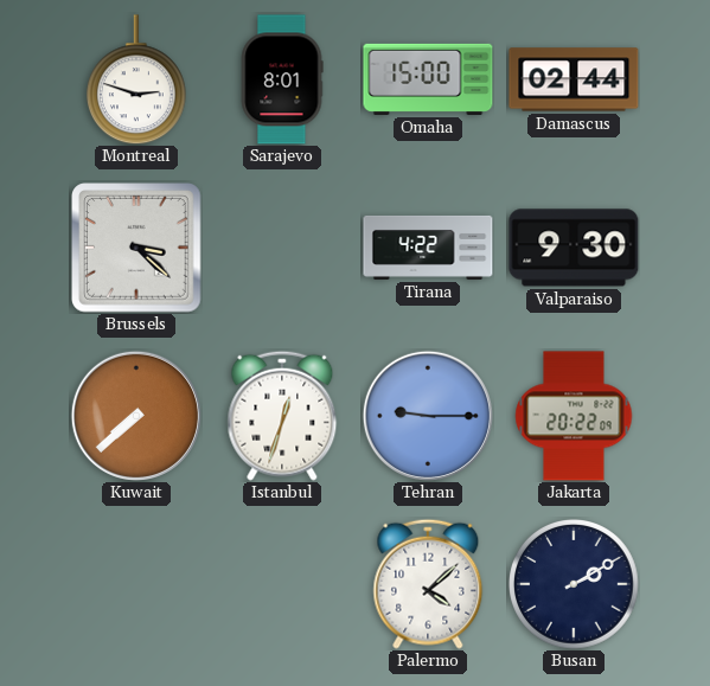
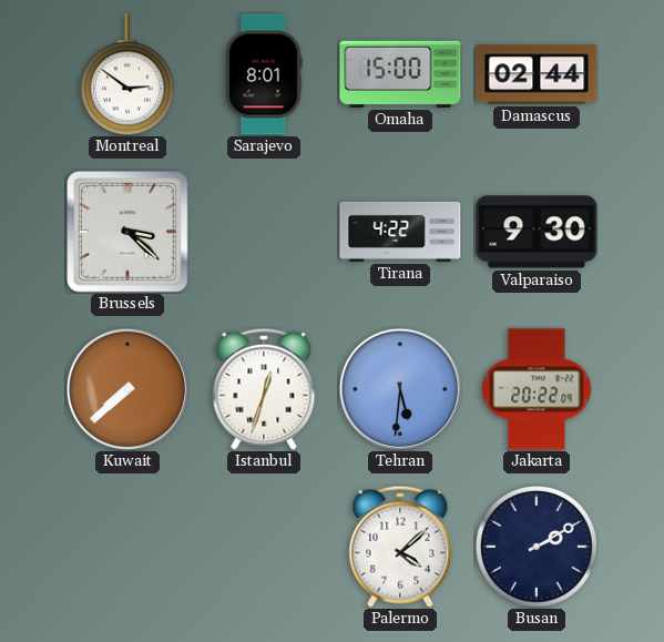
Montreal: 2:48 -> 2:51
Tehran: 9:15 -> 5:31
